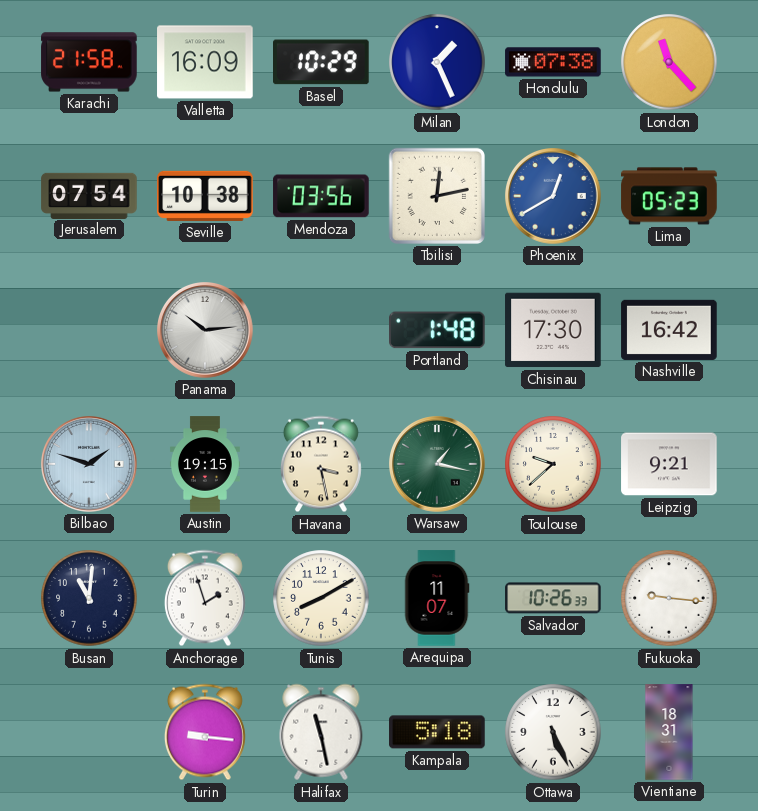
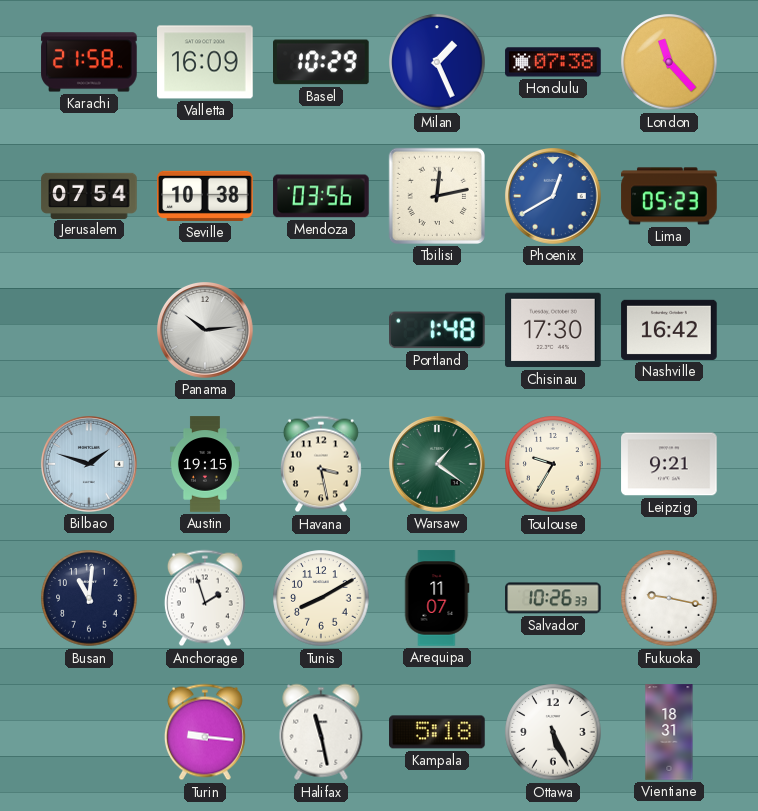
Warsaw: 1:17 -> 1:21
Toulouse: 9:38 -> 9:35
Fukuoka: 9:16 -> 9:17
